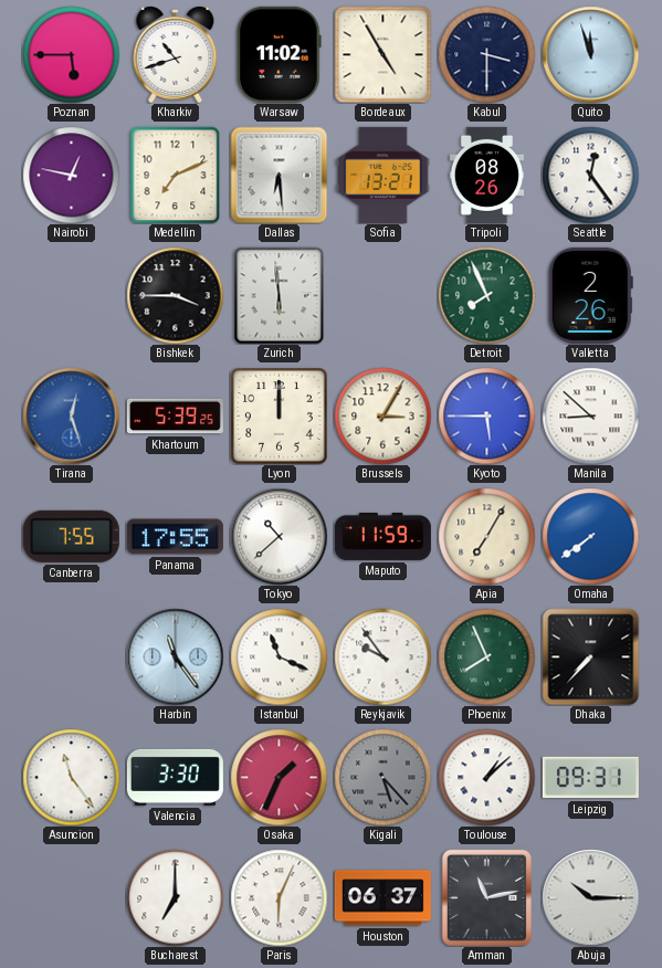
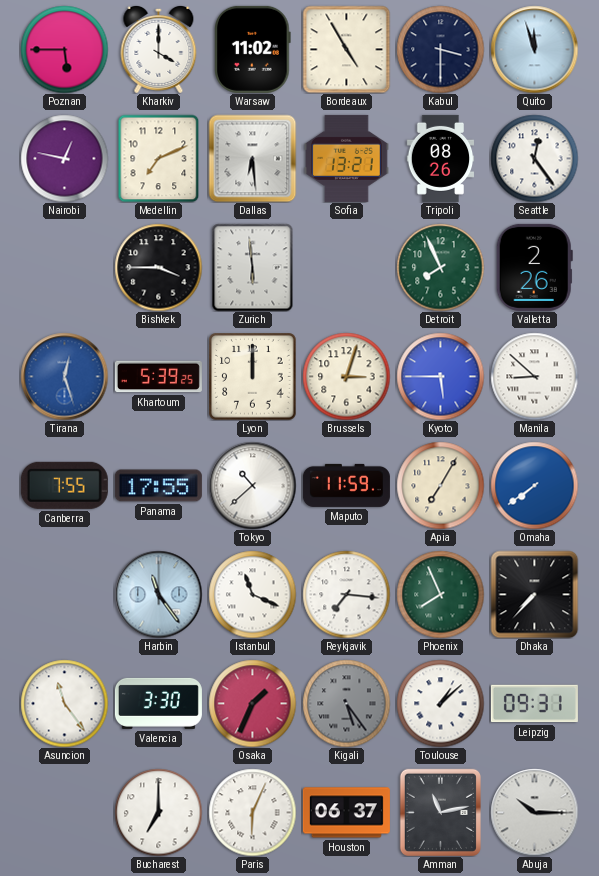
Kharkiv: 10:42 -> 4:00
Brussels: 3:05 -> 3:03
Reykjavik: 9:54 -> 7:16
Kigali: 5:23 -> 5:24
